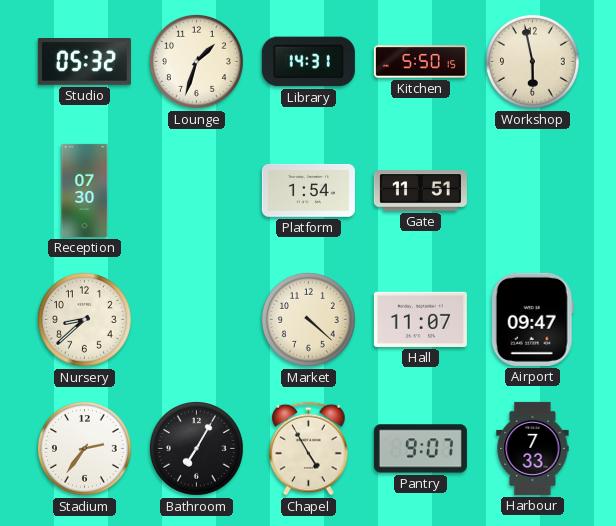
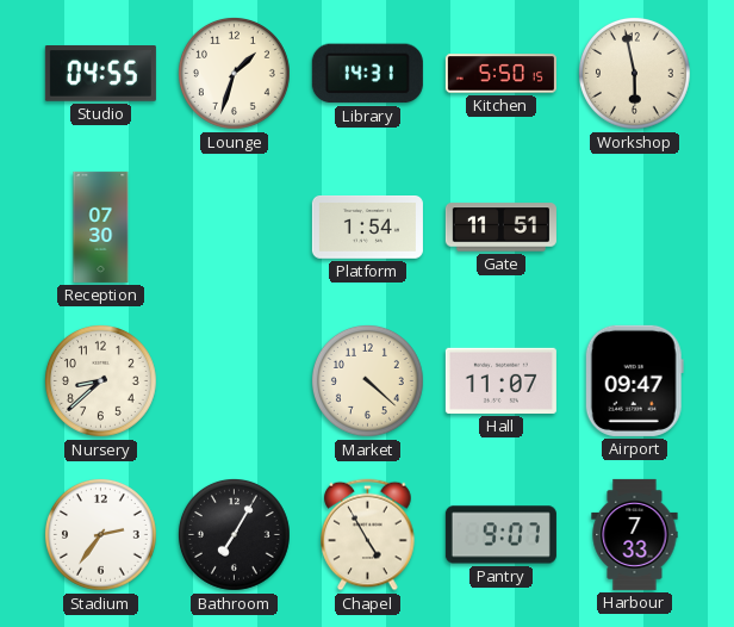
Studio: 05:32 -> 04:55
